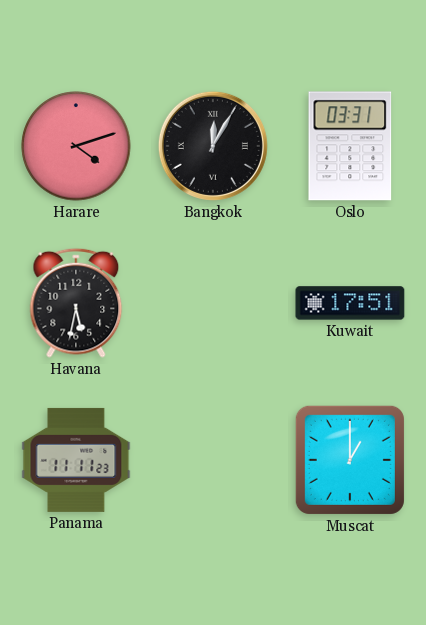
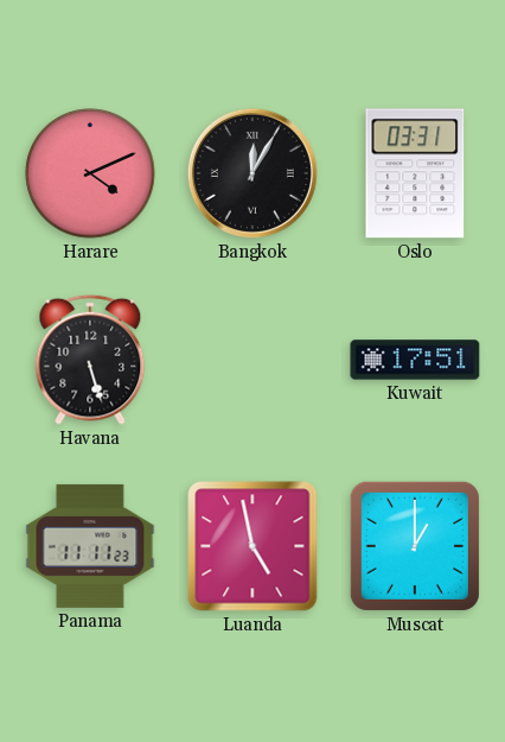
Harare: 4:12 -> 4:11
Havana: 5:32 -> 5:27
Luanda: none -> 4:58
